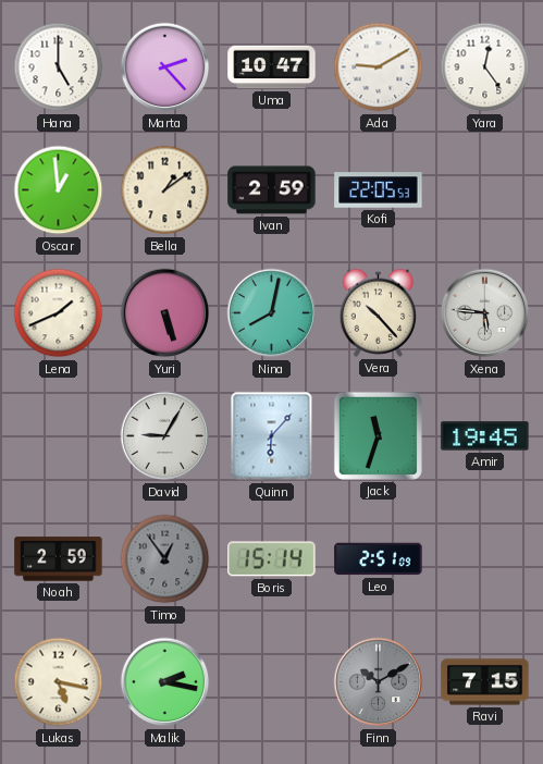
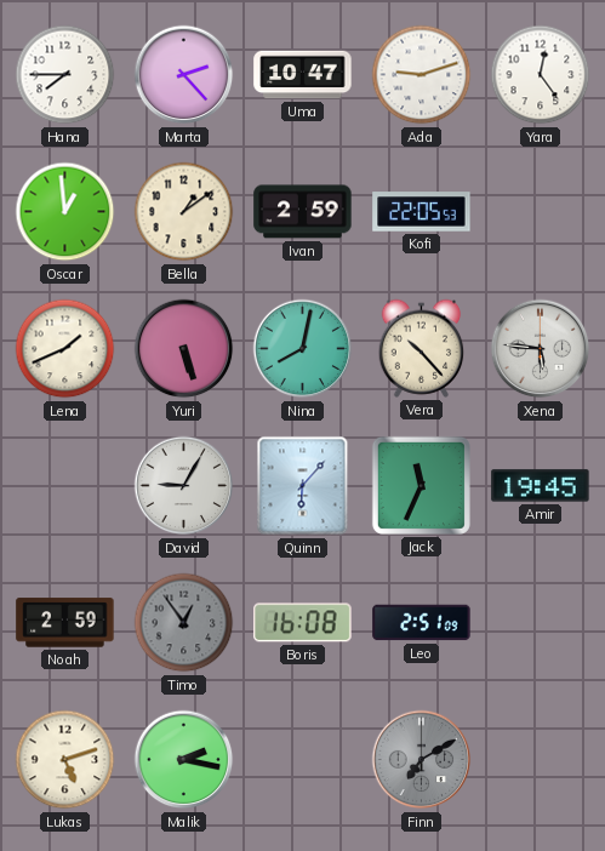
Hana: 5:00 -> 7:45
Ada: 9:10 -> 9:12
Jack: 11:33 -> 11:34
Boris: 15:14 -> 16:08
Lukas: 5:17 -> 5:12
Finn: 10:10 -> 7:10
Ravi: 7:15 -> none
